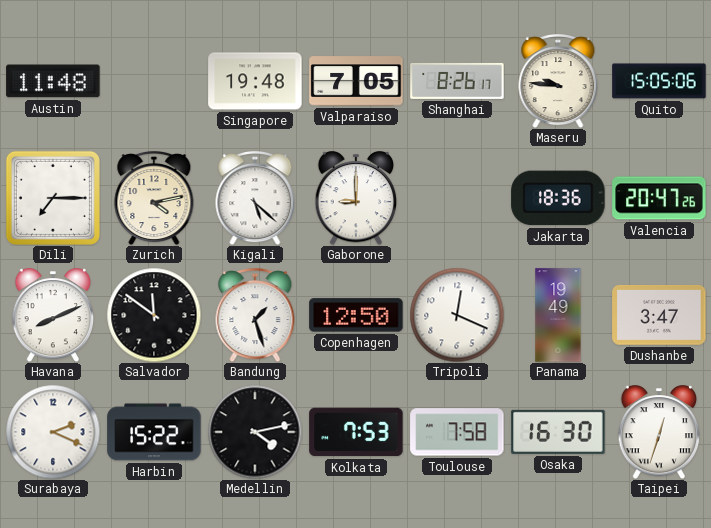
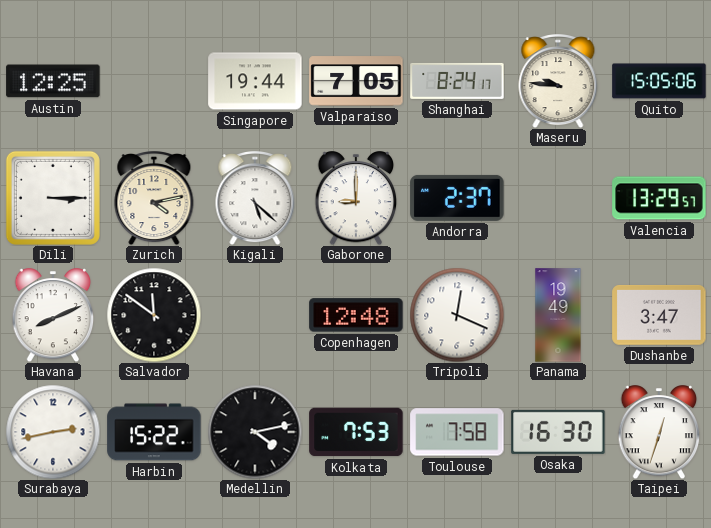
Austin: 11:48 -> 12:25
Singapore: 19:48 -> 19:44
Shanghai: 8:26 -> 8:24
Dili: 7:15 -> 3:15
Andorra: none -> 2:37
Jakarta: 18:36 -> none
Valencia: 20:47 -> 13:29
Bandung: 1:27 -> none
Copenhagen: 12:50 -> 12:48
Surabaya: 2:19 -> 2:43
